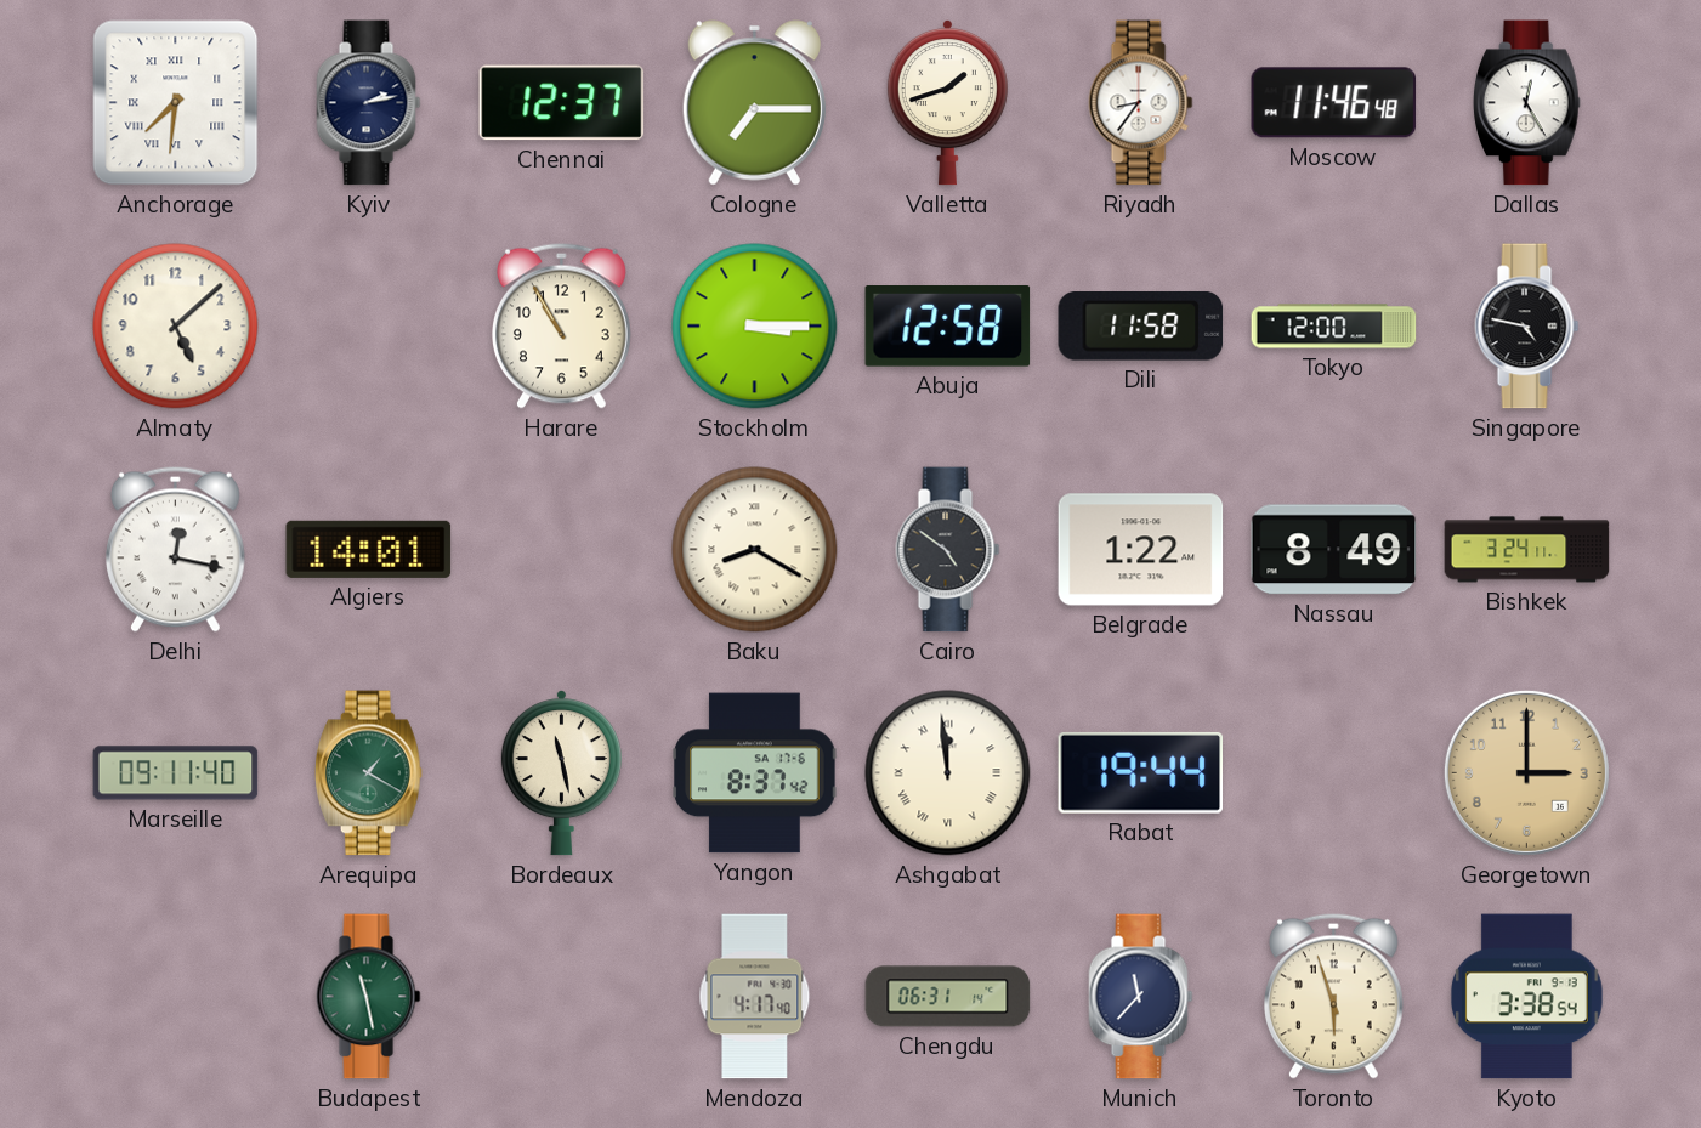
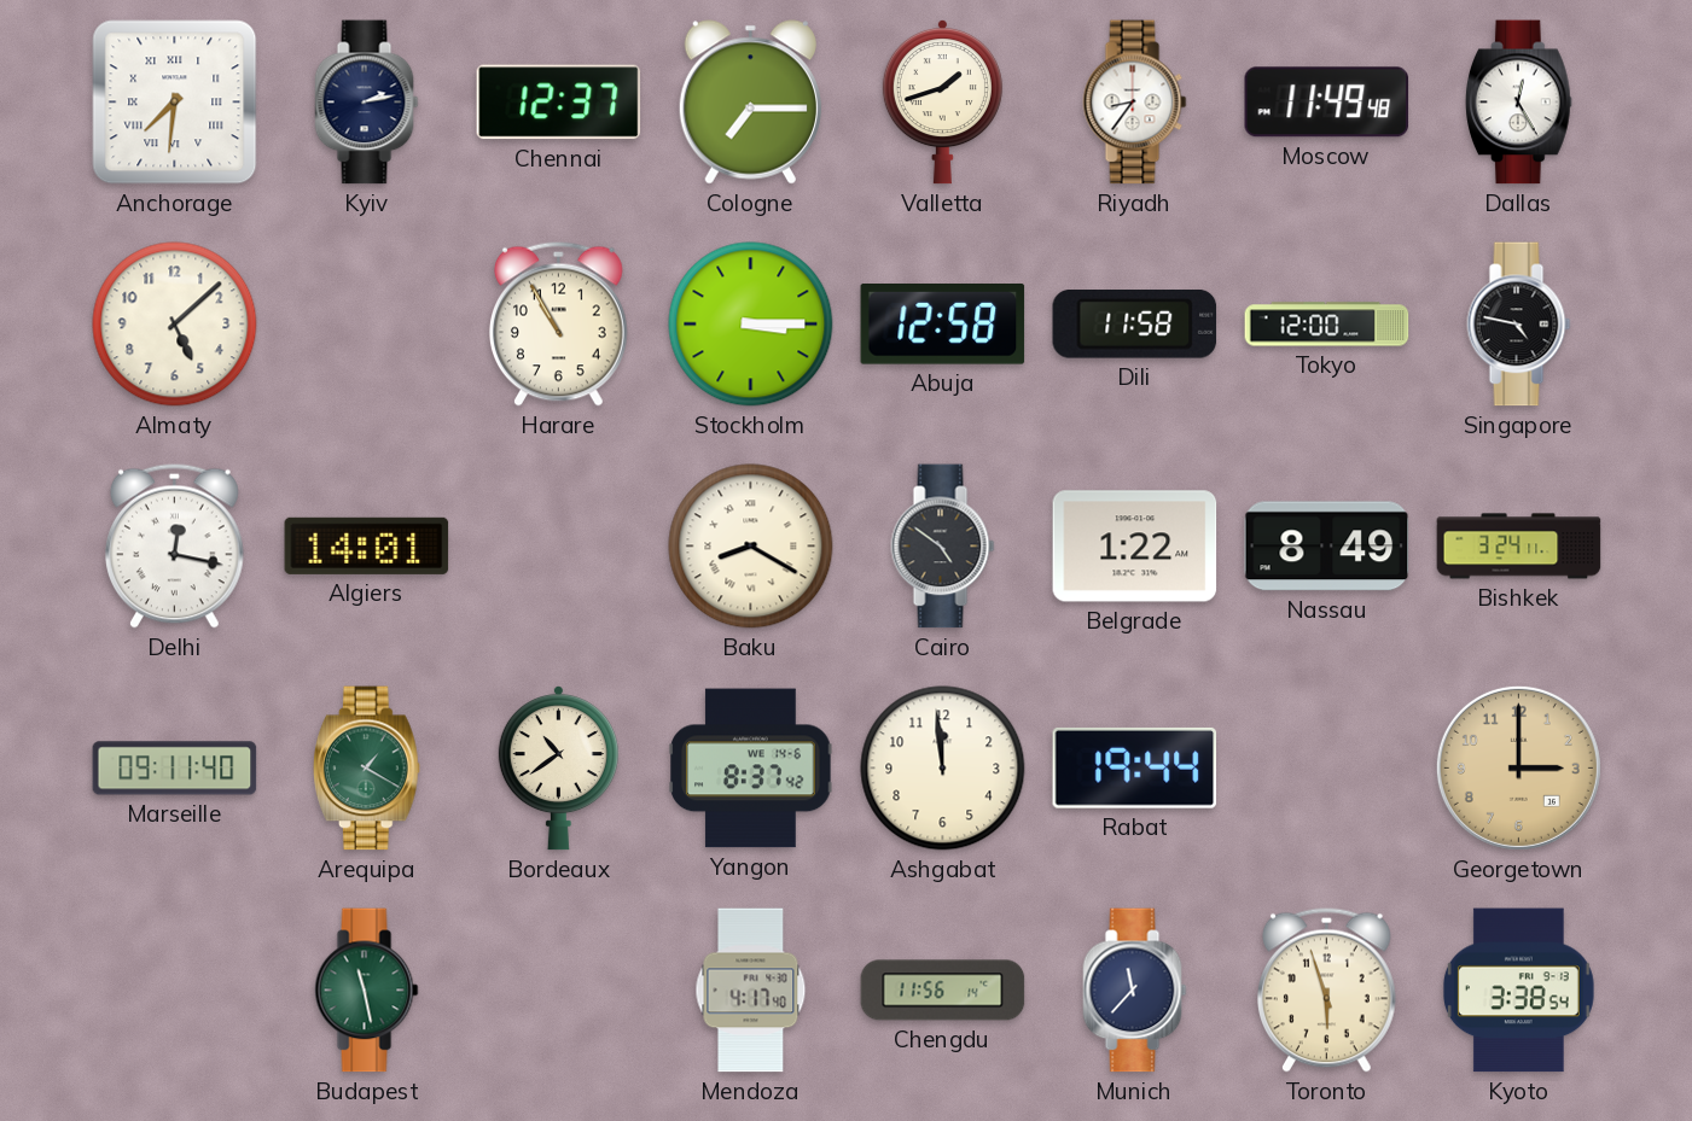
Moscow: 11:46 -> 11:49
Bordeaux: 11:28 -> 10:39
Yangon date: SA 17-6 -> WE 14-6
Ashgabat numerals: Roman -> Arabic
Chengdu: 06:31 -> 11:56
